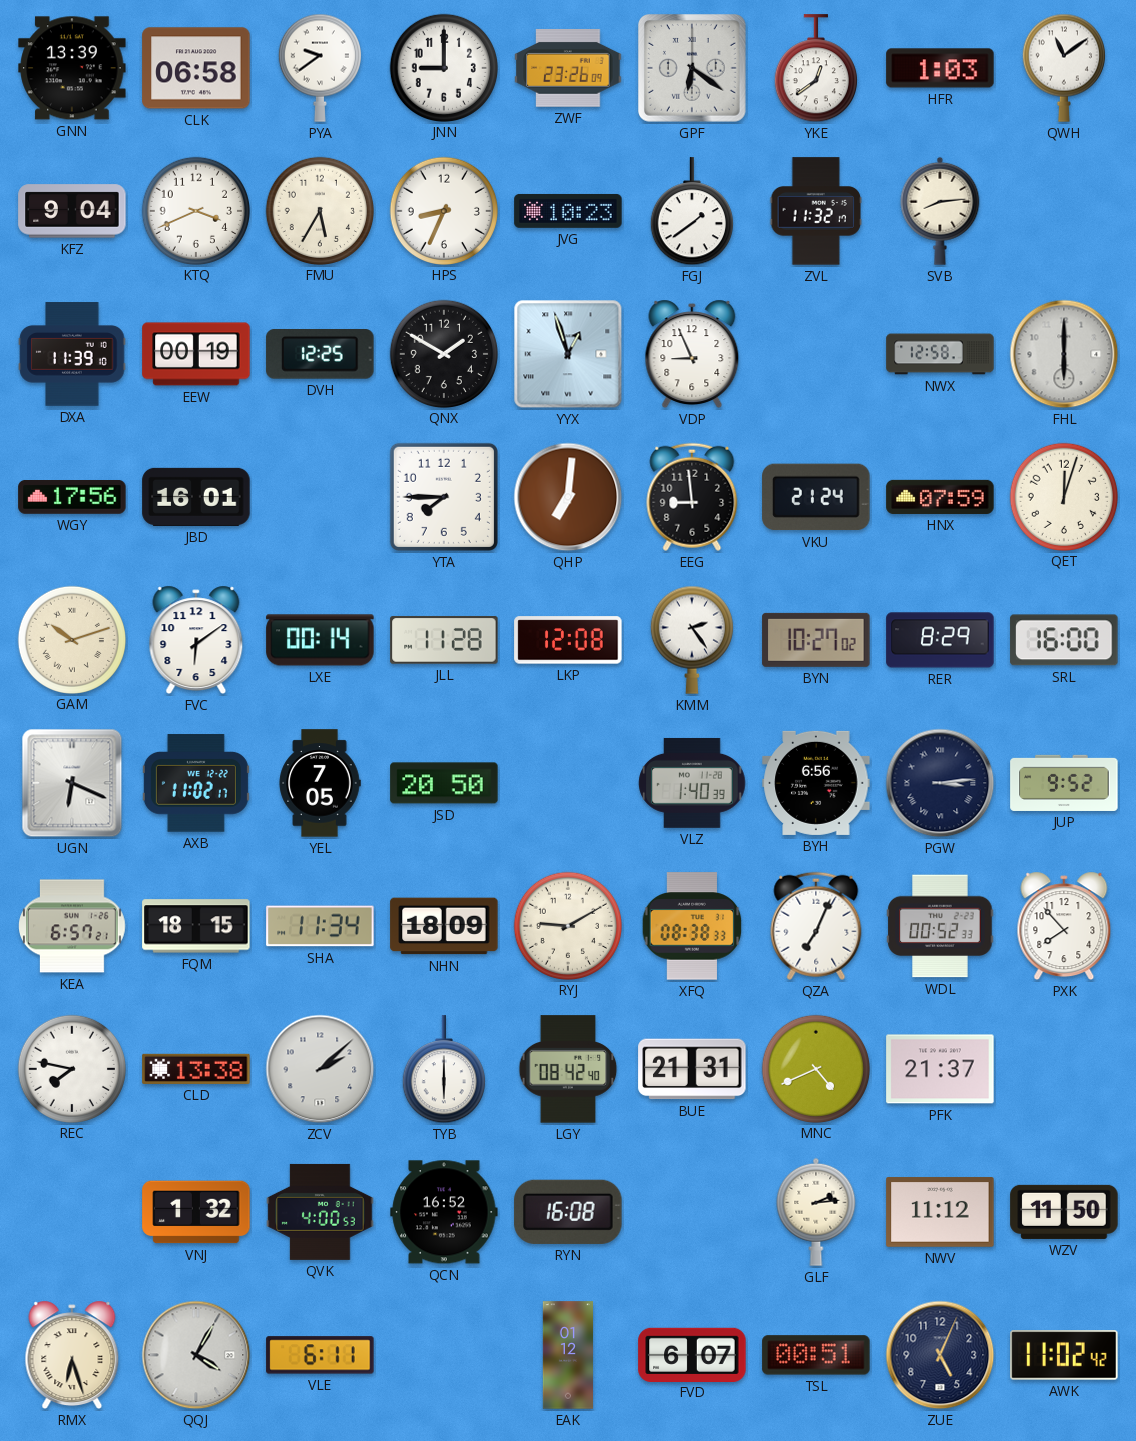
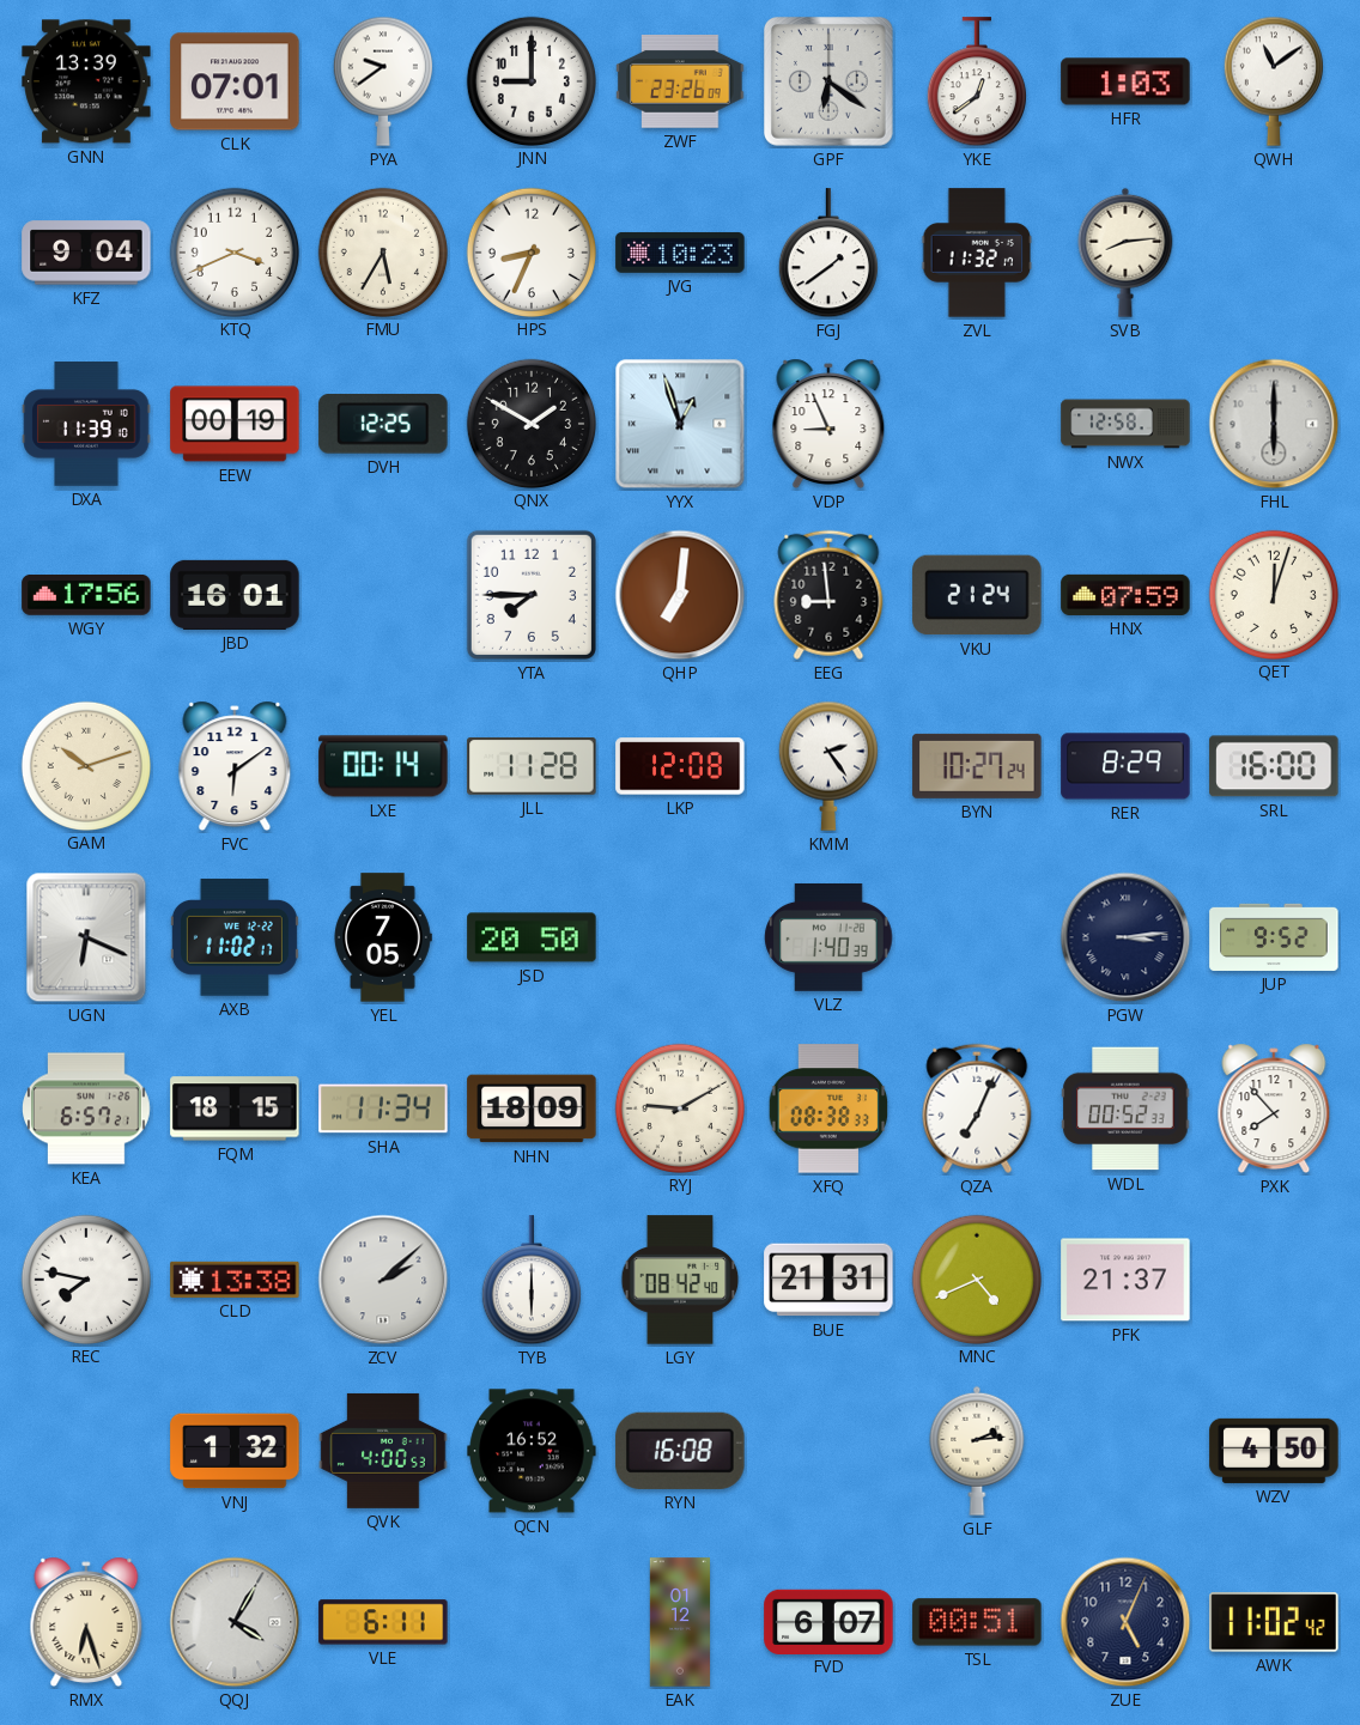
CLK: 06:58 -> 07:01
BYN: 10:27:02 -> 10:27:24
BYH: 6:56 -> none
NWV: 11:12 -> none
WZV: 11:50 -> 4:50
